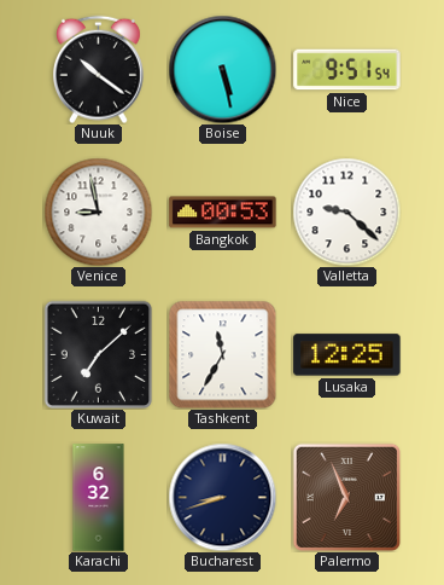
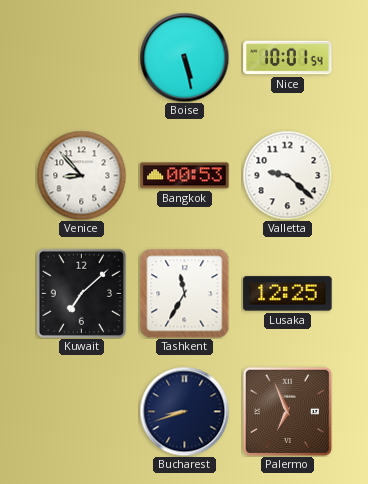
Nuuk: 10:21 -> none
Nice: 9:51 -> 10:01
Venice: 8:58 -> 8:53
Karachi: 6:32 -> none
